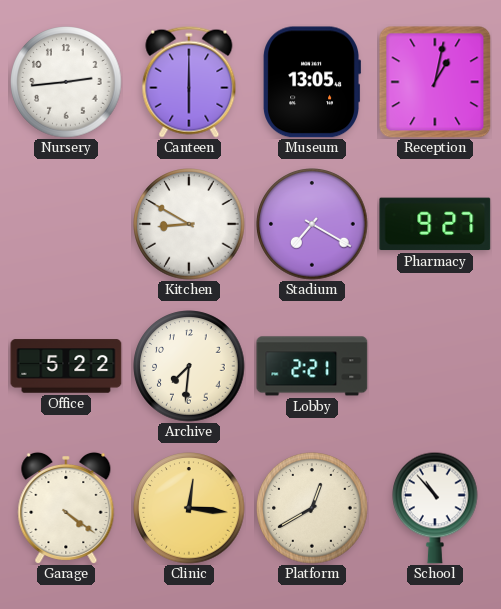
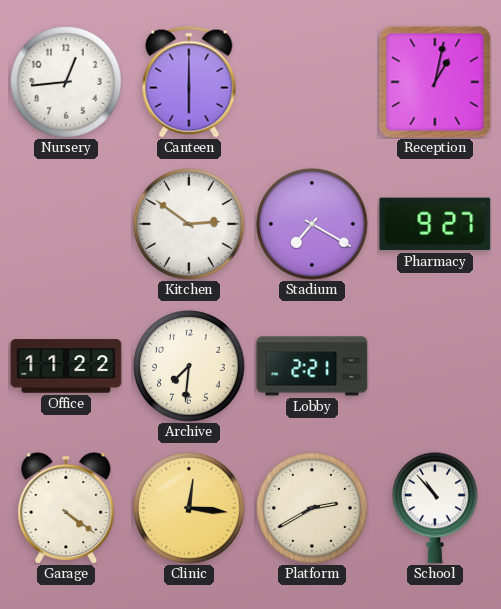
Nursery: 2:44 -> 12:44
Museum: 13:05 -> none
Kitchen: 8:50 -> 2:51
Office: 5:22 -> 11:22
Platform: 12:40 -> 2:40
